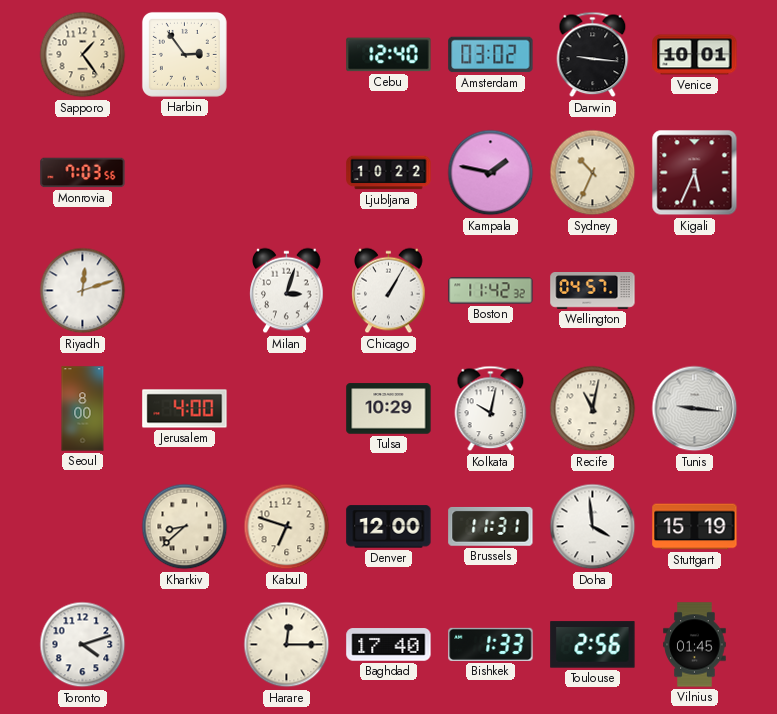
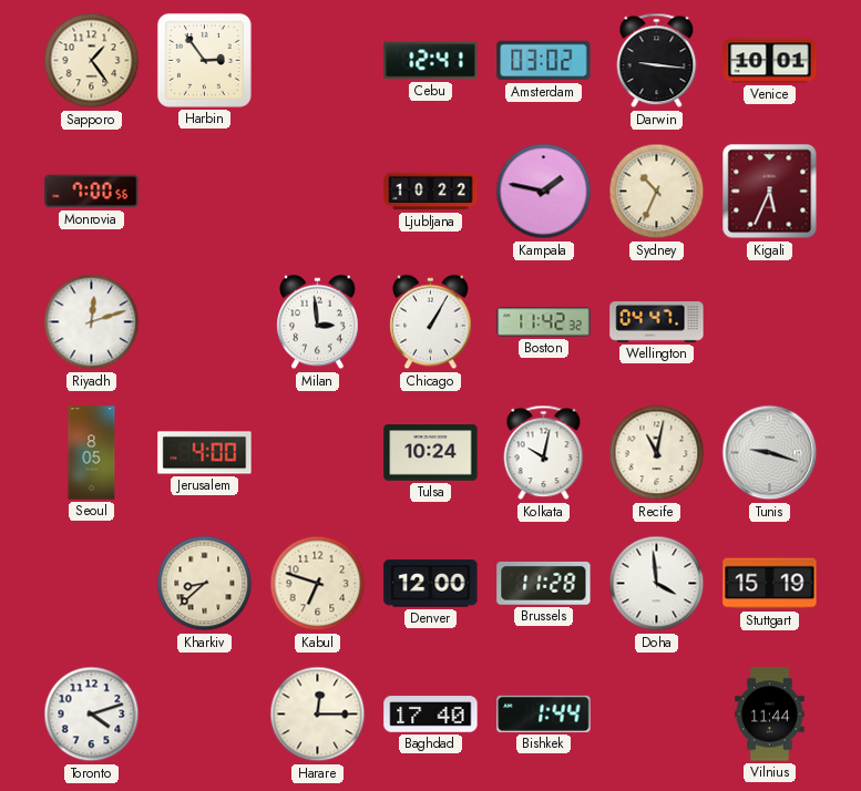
Cebu: 12:40 -> 12:41
Monrovia: 7:03 -> 7:00
Milan: 3:03 -> 2:59
Wellington: 04:57 -> 04:47
Seoul: 8:00 -> 8:05
Tulsa: 10:29 -> 10:24
Tunis: 9:16 -> 9:18
Brussels: 11:31 -> 11:28
Bishkek: 1:33 -> 1:44
Toulouse: 2:56 -> none
Vilnius: 01:45 -> 11:44
